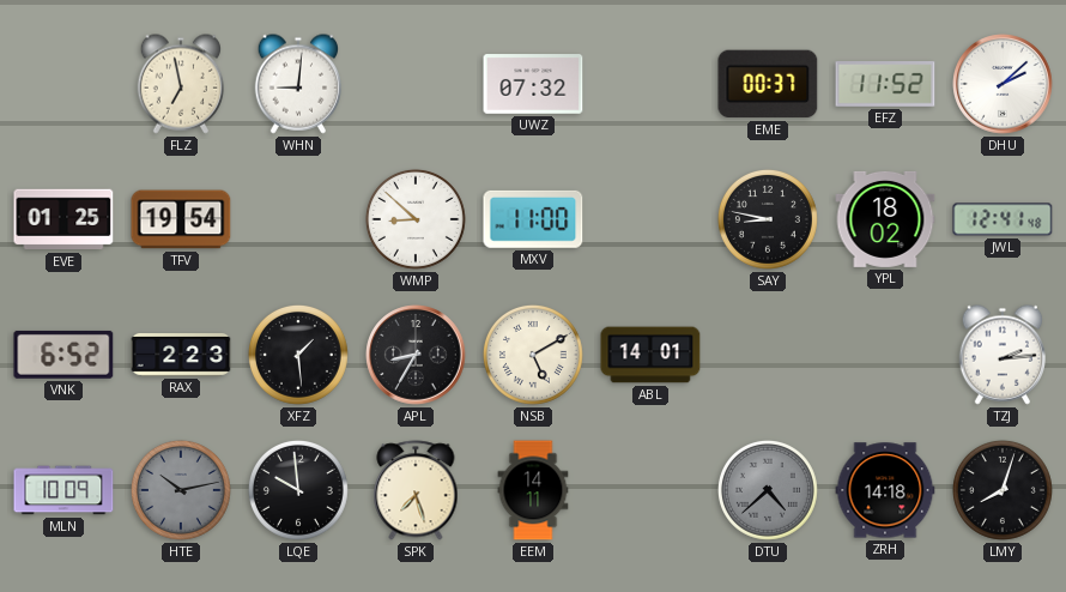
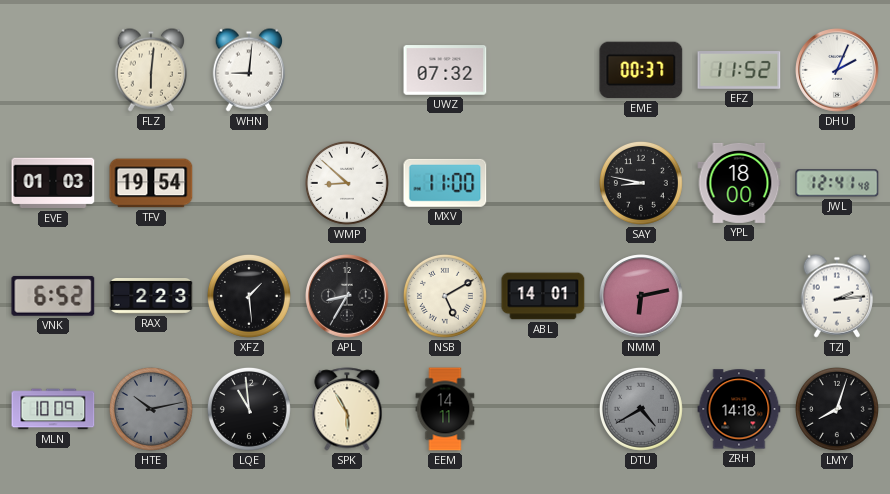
FLZ: 6:58 -> 6:01
DHU: 2:08 -> 2:04
EVE: 01:25 -> 01:03
YPL: 18:02 -> 18:00
NMM: none -> 6:13
LQE: 9:59 -> 10:59
SPK: 7:27 -> 5:55
DTU: 4:38 -> 4:40
